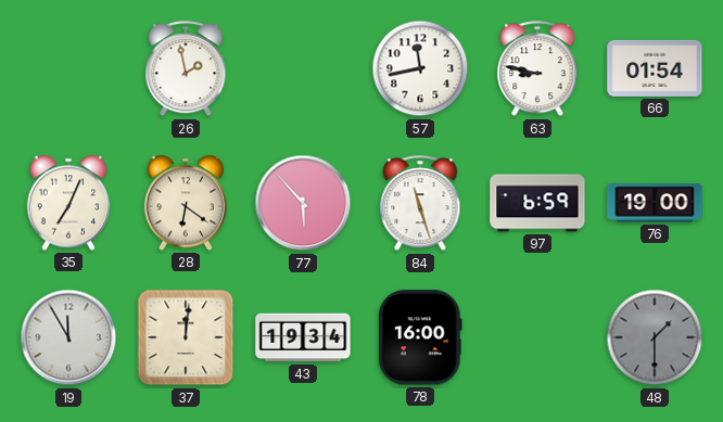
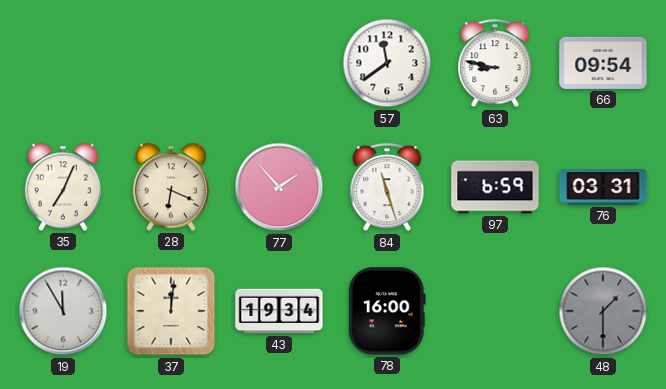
26: 1:58 -> none
57: 11:43 -> 11:39
66: 01:54 -> 09:54
28: 6:21 -> 6:19
77: 5:53 -> 1:53
76: 19:00 -> 03:31
